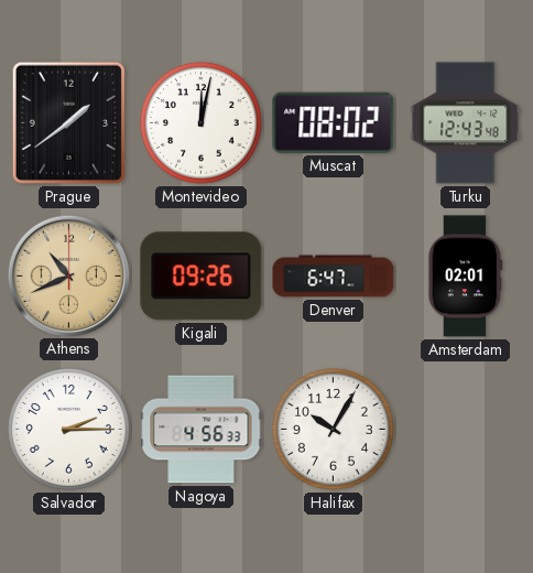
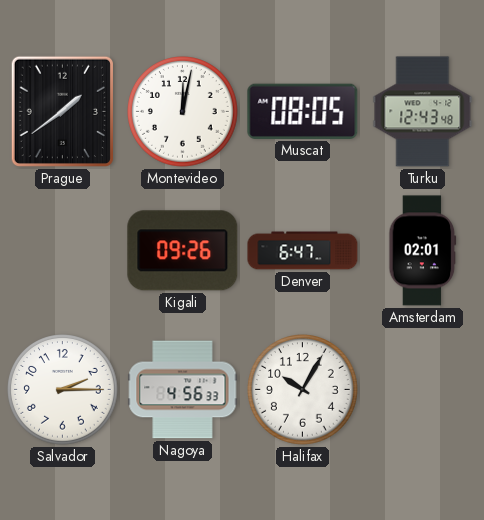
Muscat: 08:02 -> 08:05
Athens: 10:41 -> none
